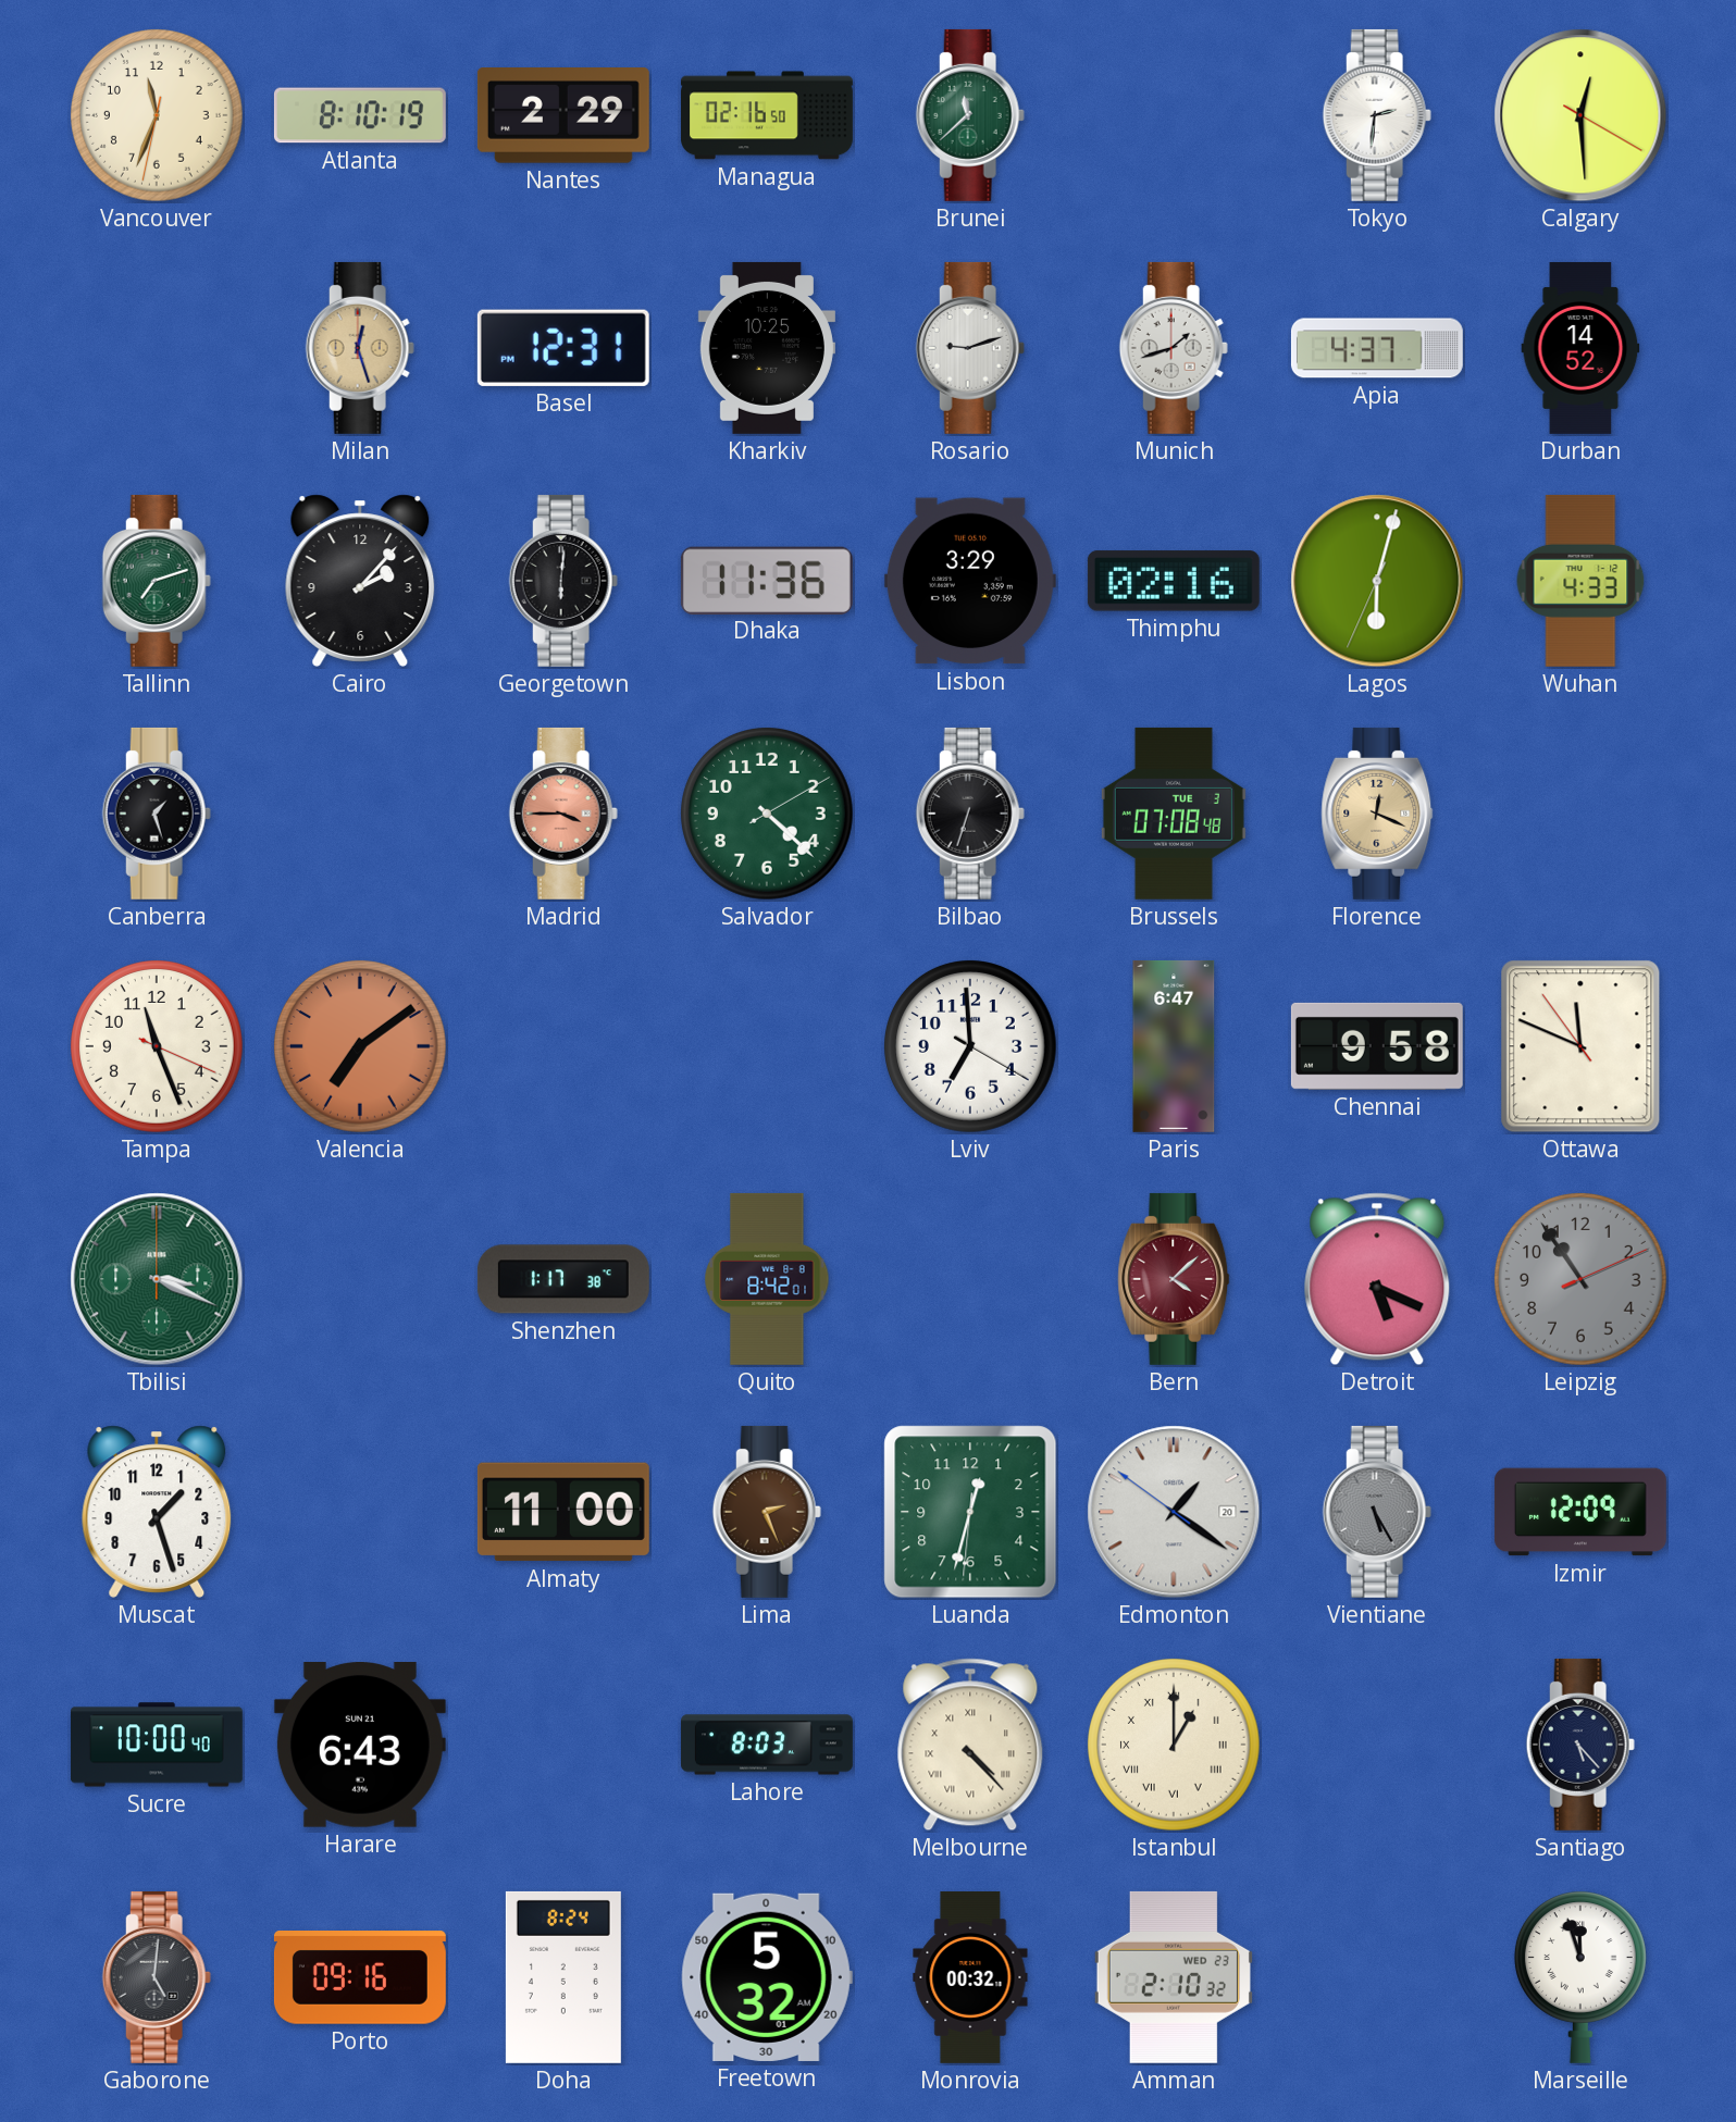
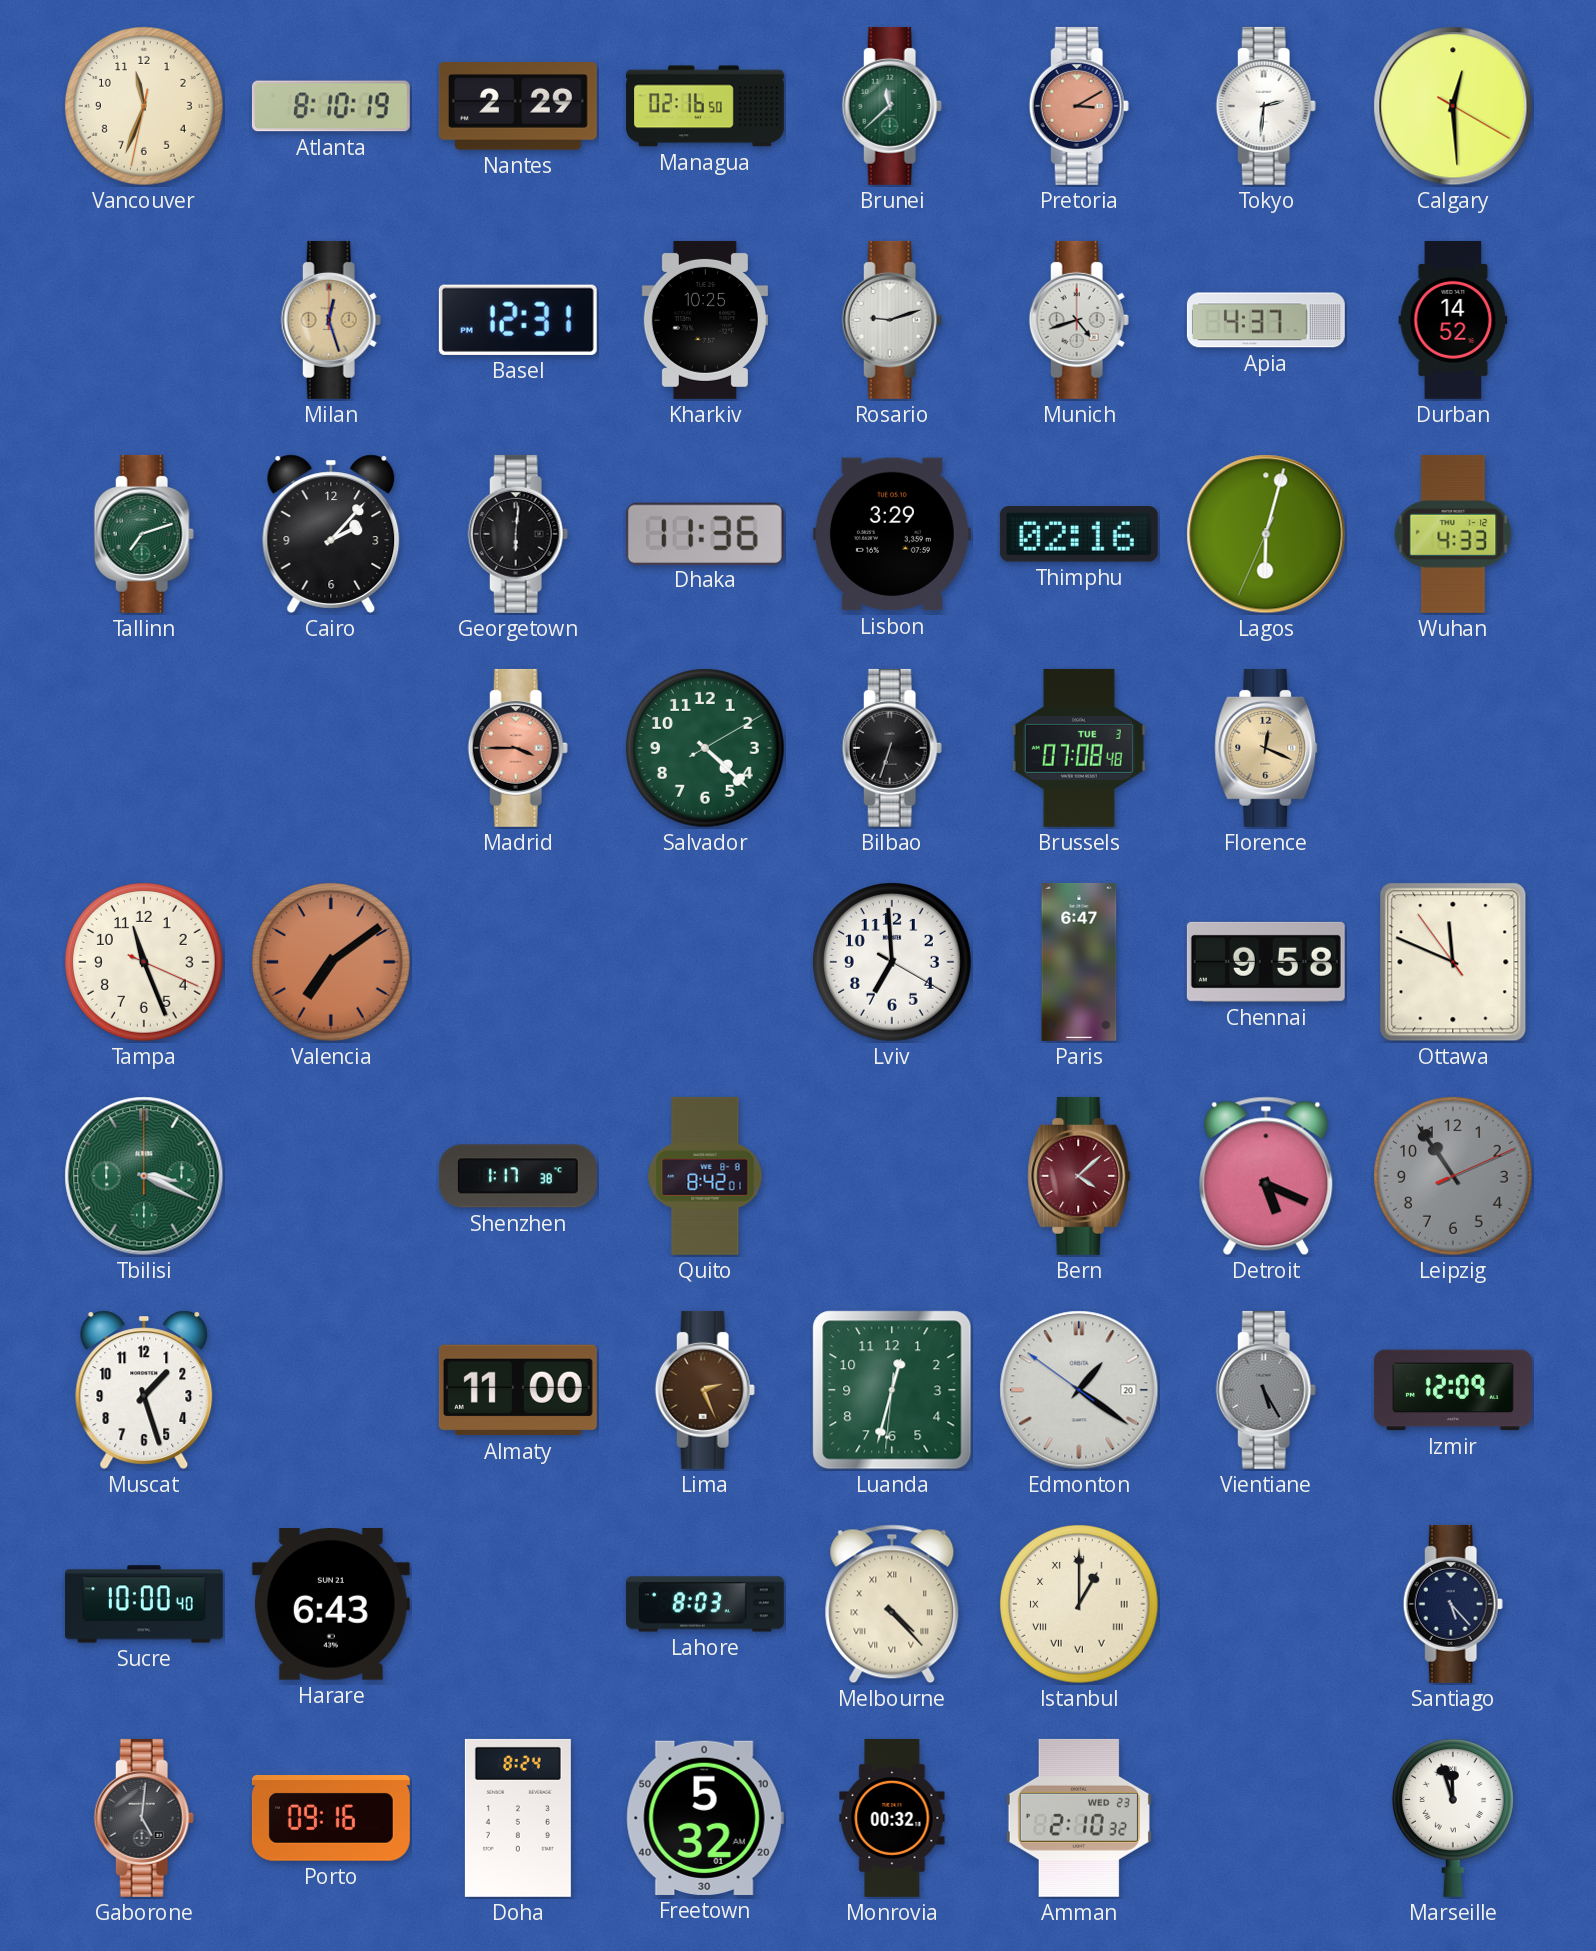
Pretoria: none -> 3:10
Munich: 1:42 -> 4:42
Canberra: 1:27 -> none
